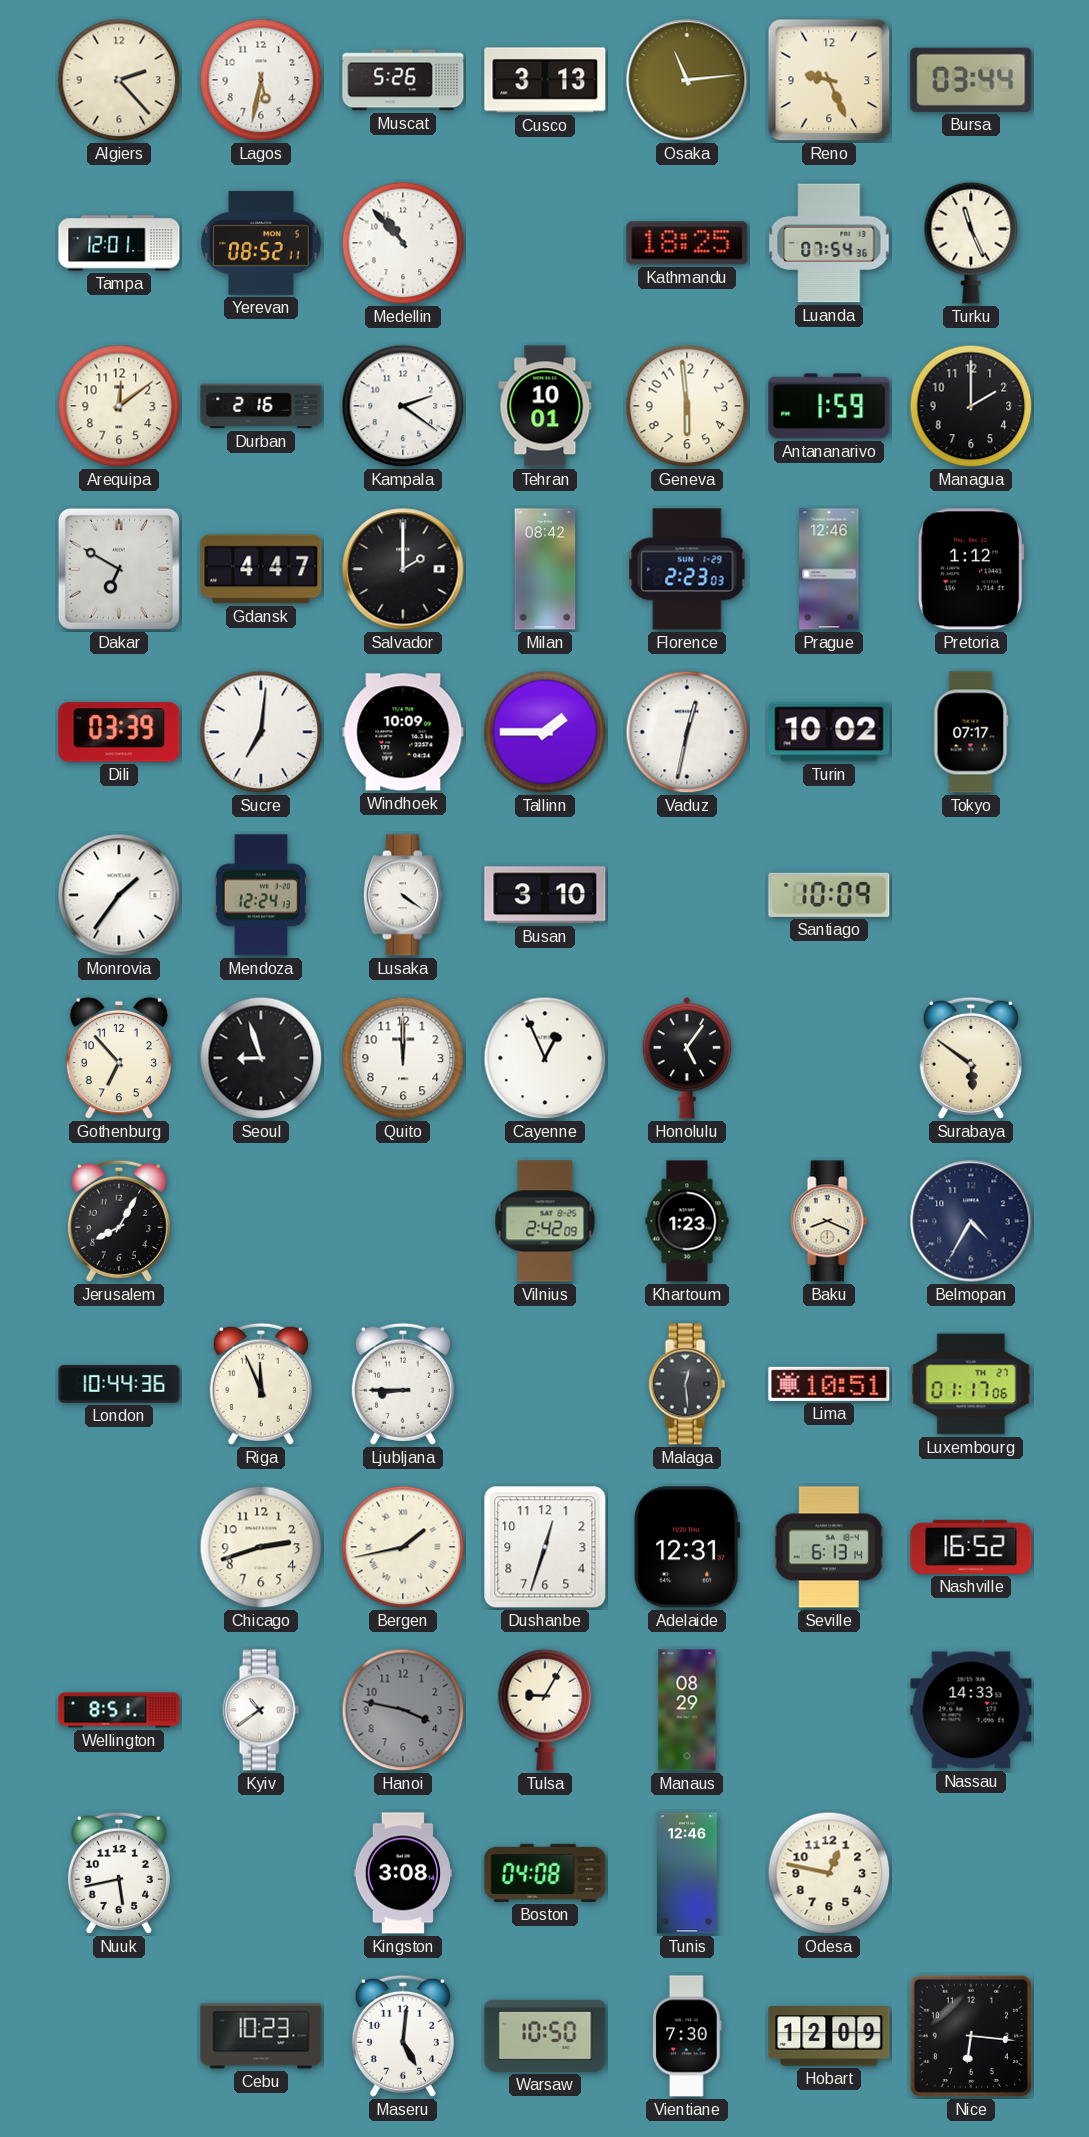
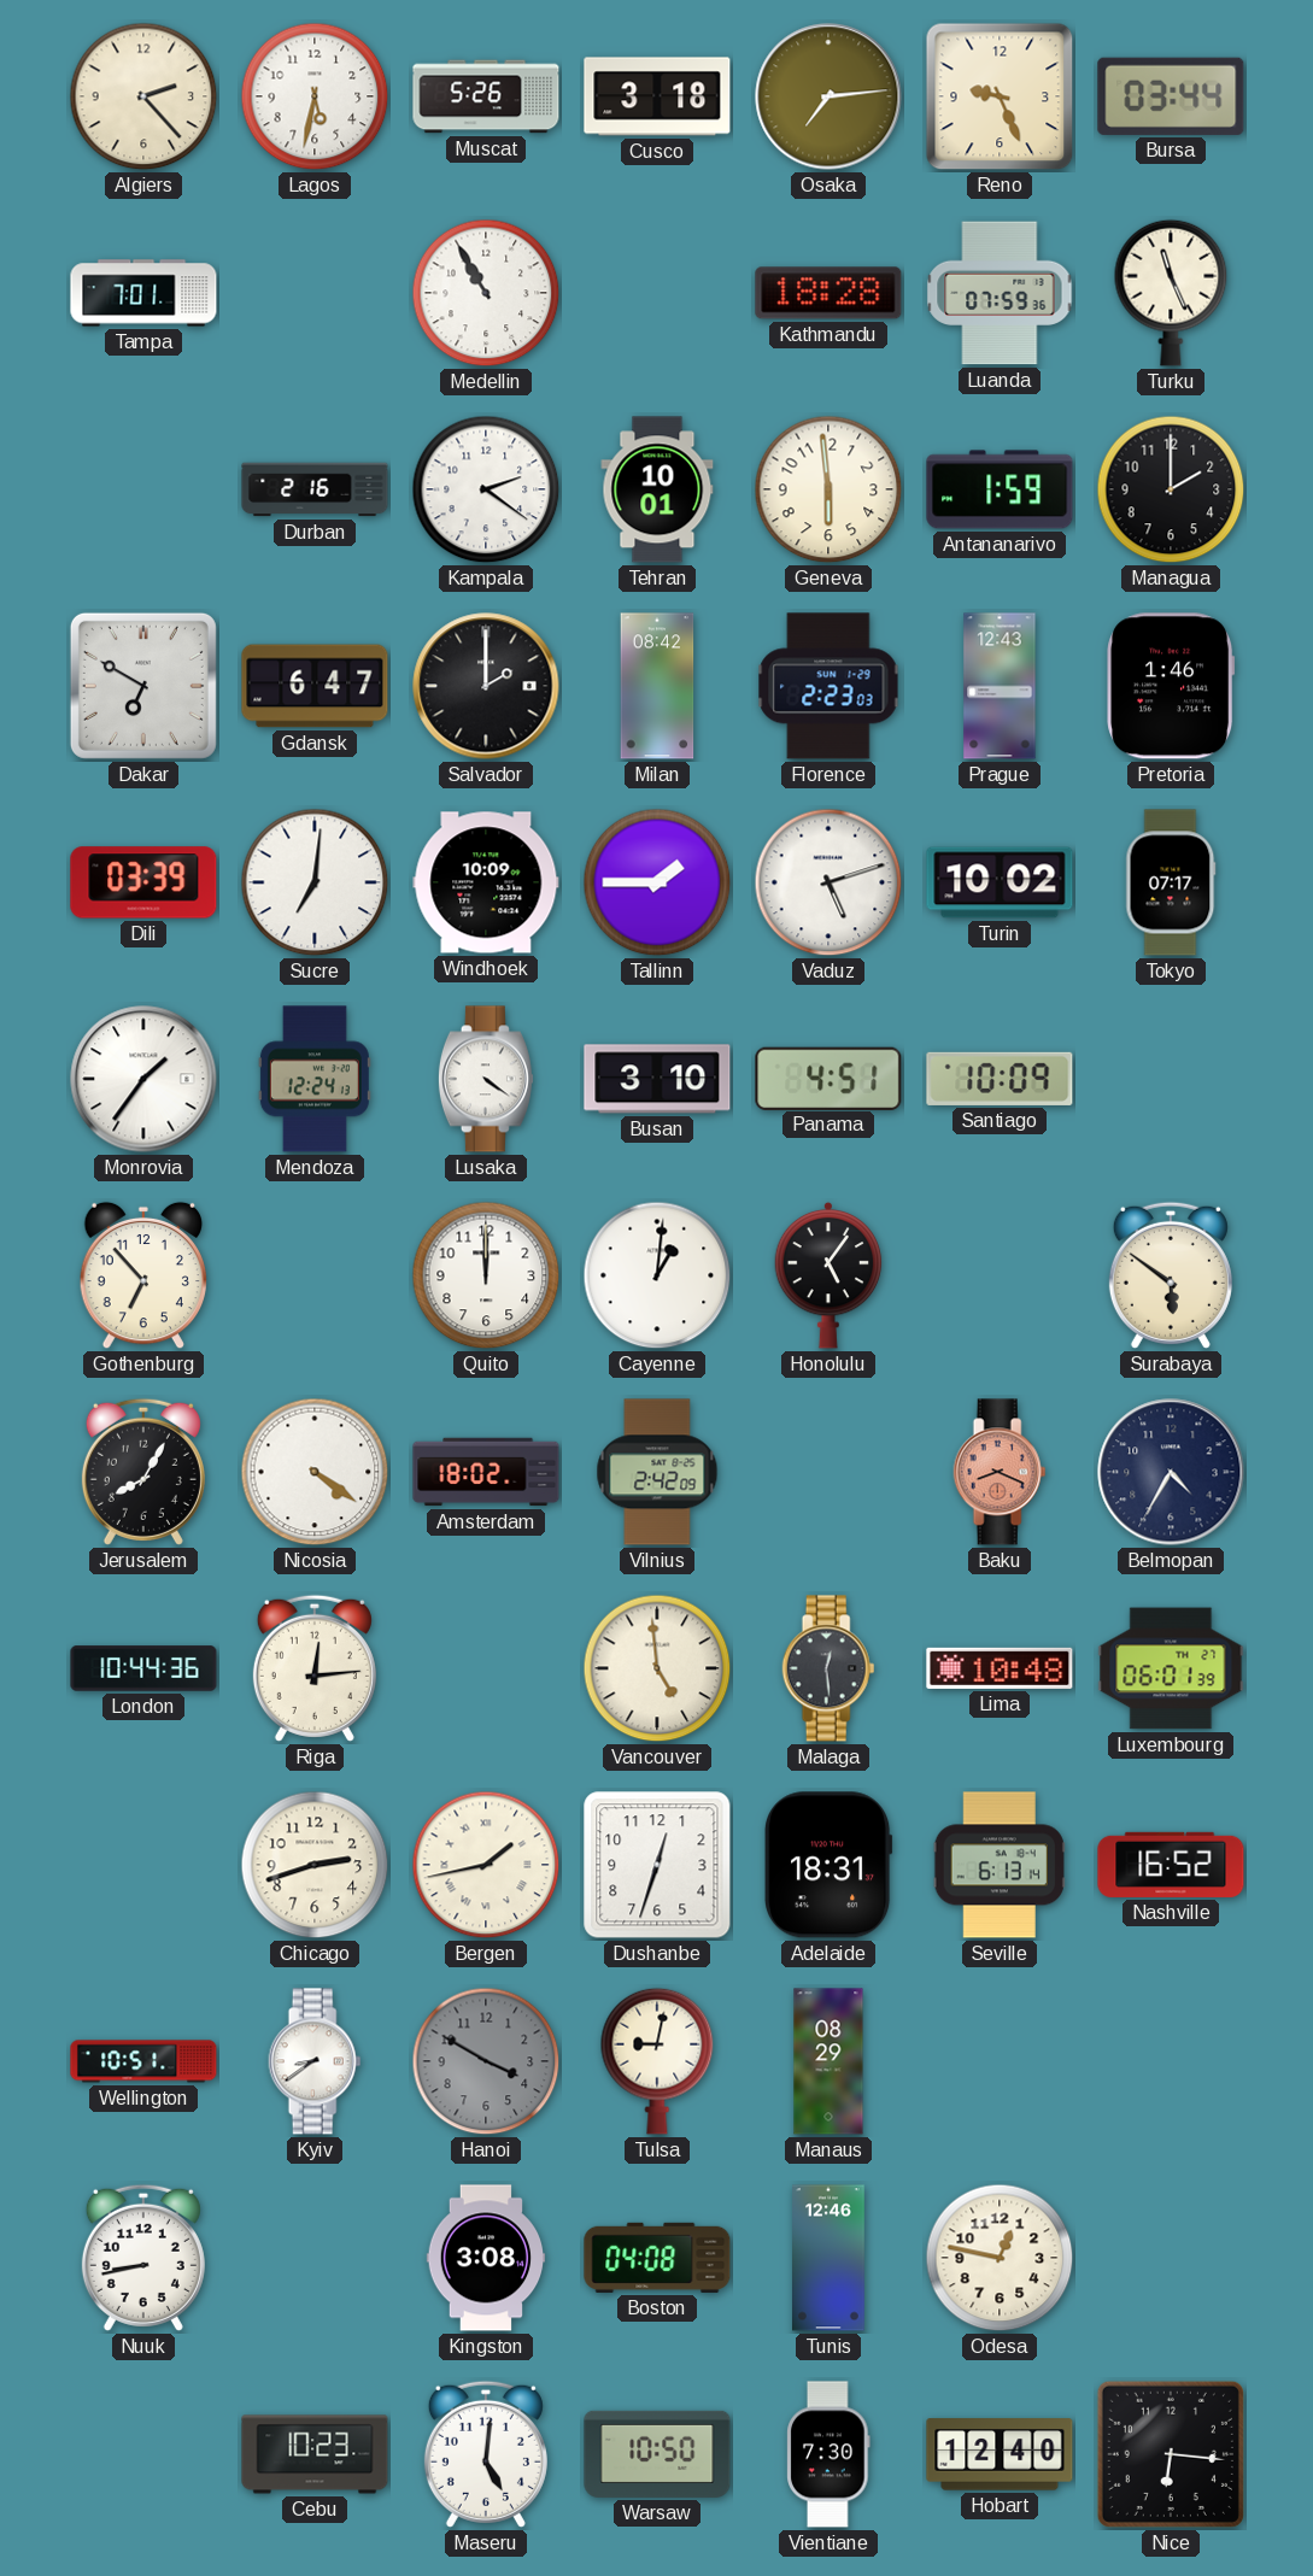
Cusco: 3:13 -> 3:18
Osaka: 11:14 -> 7:14
Tampa: 12:01 -> 7:01
Yerevan: 08:52 -> none
Medellin: 10:53 -> 10:55
Kathmandu: 18:25 -> 18:28
Luanda: 07:54 -> 07:59
Arequipa: 12:09 -> none
Gdansk: 4:47 -> 6:47
Prague: 12:46 -> 12:43
Pretoria: 1:12 -> 1:46
Vaduz: 12:32 -> 5:12
Panama: none -> 4:51
Seoul: 8:57 -> none
Cayenne: 12:56 -> 1:01
Nicosia: none -> 4:21
Amsterdam: none -> 18:02
Khartoum: 1:23 -> none
Baku dial: cream -> salmon
Riga: 11:56 -> 12:14
Ljubljana: 8:45 -> none
Vancouver: none -> 4:59
Lima: 10:51 -> 10:48
Luxembourg: 01:17 -> 06:01
Adelaide: 12:31 -> 18:31
Wellington: 8:51 -> 10:51
Kyiv: 10:39 -> 8:39
Hanoi: 3:47 -> 3:50
Tulsa: 9:05 -> 9:02
Nassau: 14:33 -> none
Nuuk: 5:43 -> 8:43
Hobart: 12:09 -> 12:40
